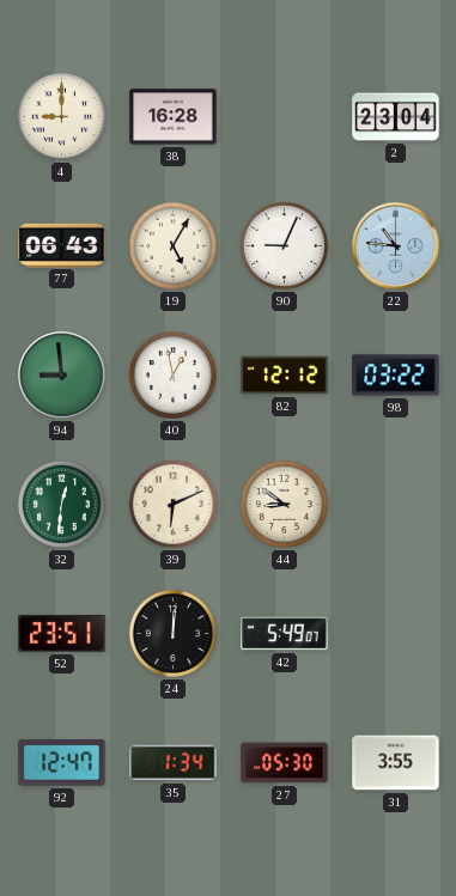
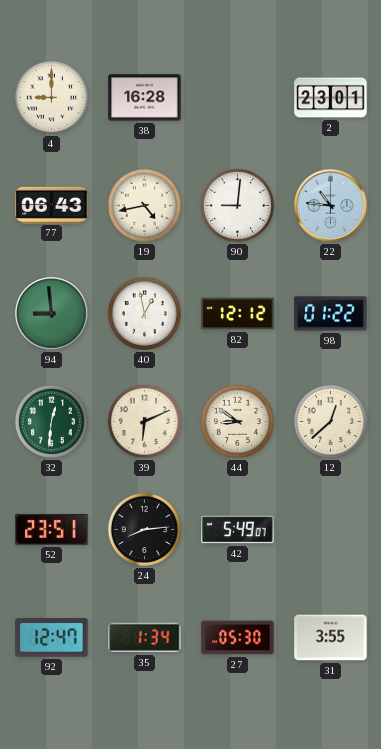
2: 23:04 -> 23:01
19: 5:05 -> 4:43
90: 9:04 -> 9:01
98: 03:22 -> 01:22
12: none -> 12:38
24: 12:01 -> 8:14
